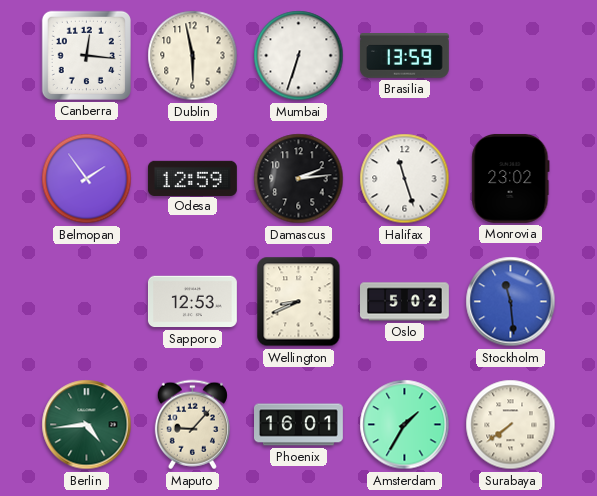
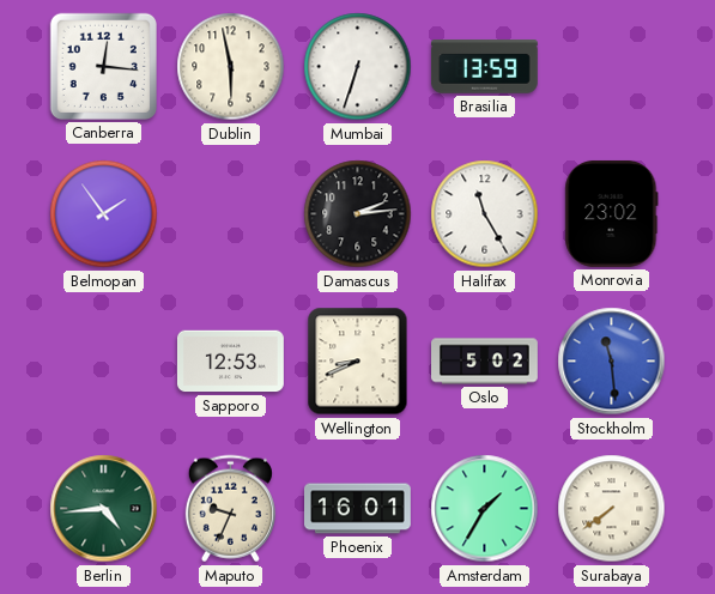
Odesa: 12:59 -> none
Halifax: 11:27 -> 11:25
Maputo: 9:07 -> 9:34
